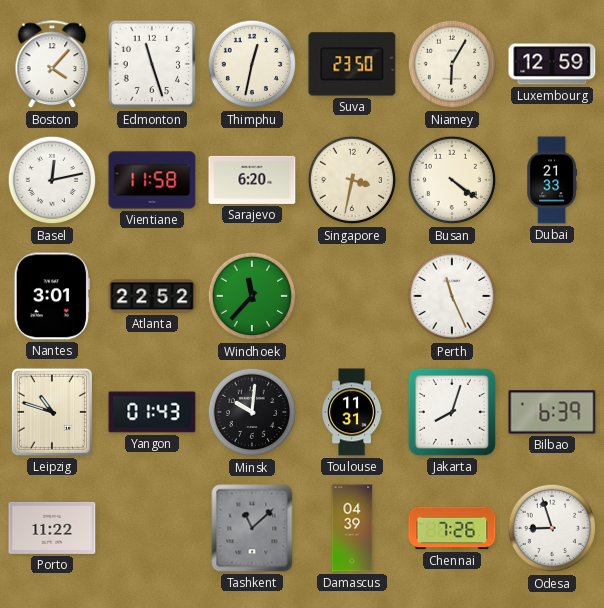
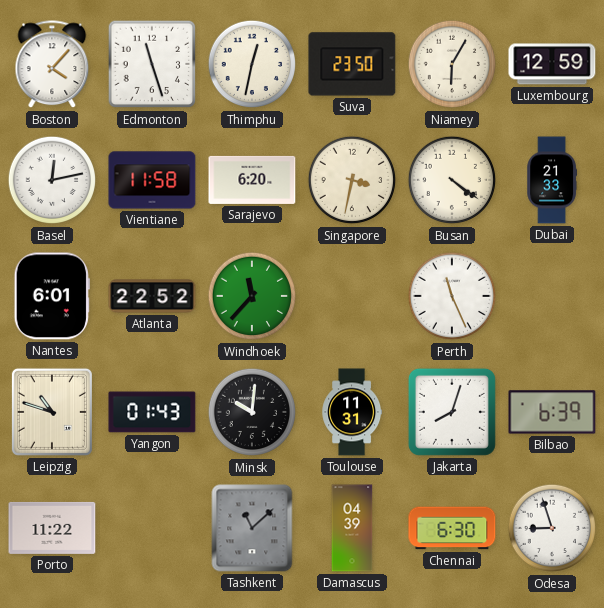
Nantes: 3:01 -> 6:01
Chennai: 7:26 -> 6:30
